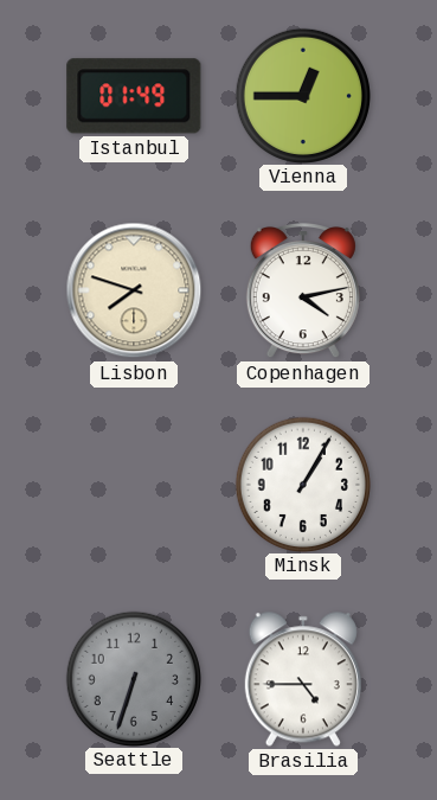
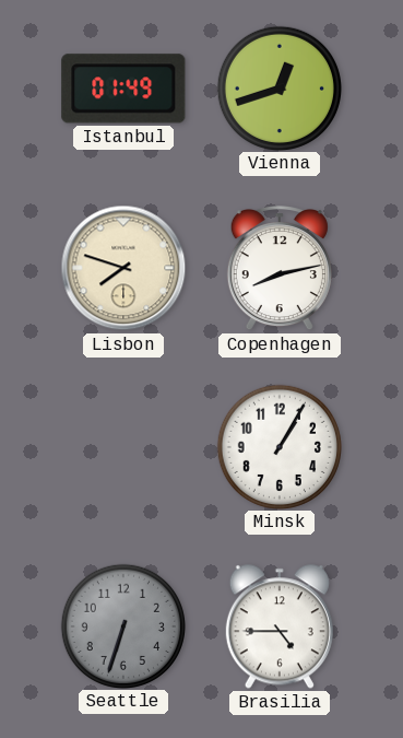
Vienna: 12:45 -> 12:42
Copenhagen: 4:13 -> 8:13
